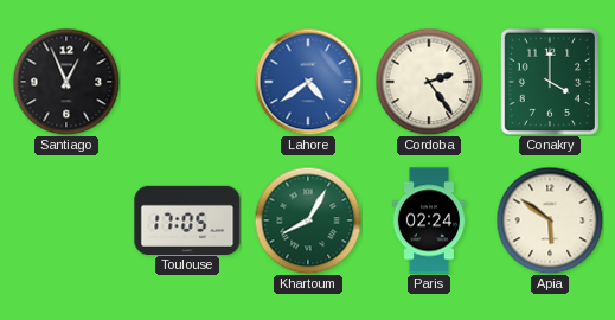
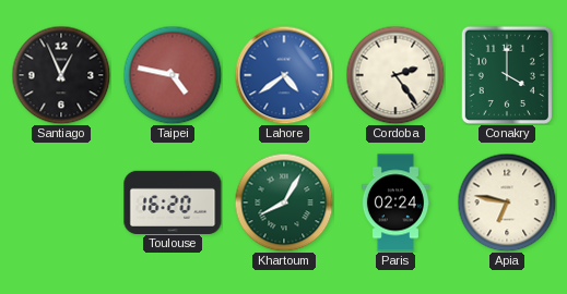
Taipei: none -> 4:47
Toulouse: 17:05 -> 16:20
Apia: 5:51 -> 6:47
